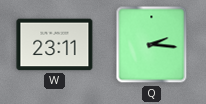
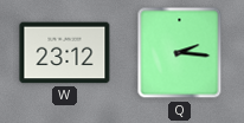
W: 23:11 -> 23:12
